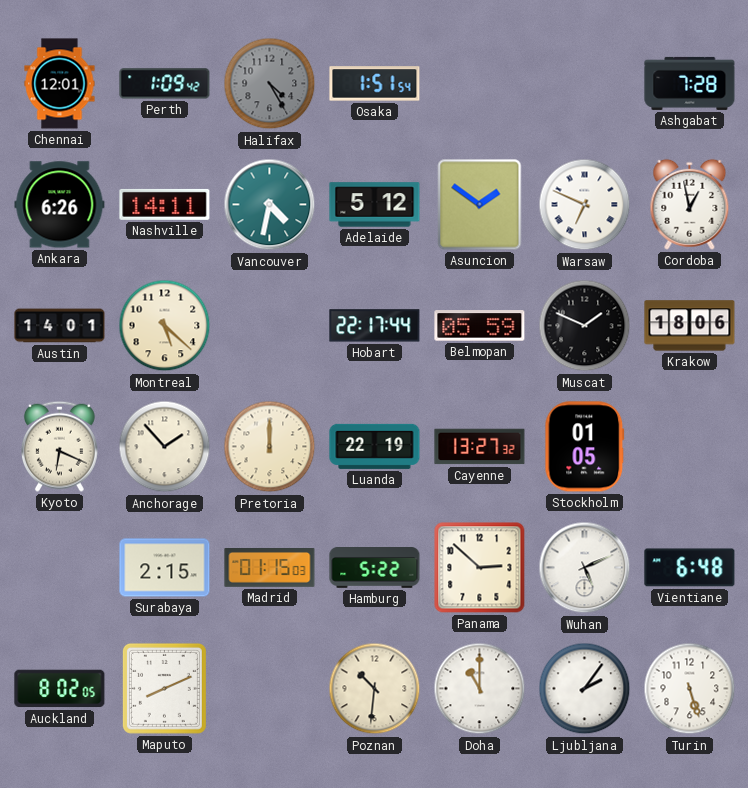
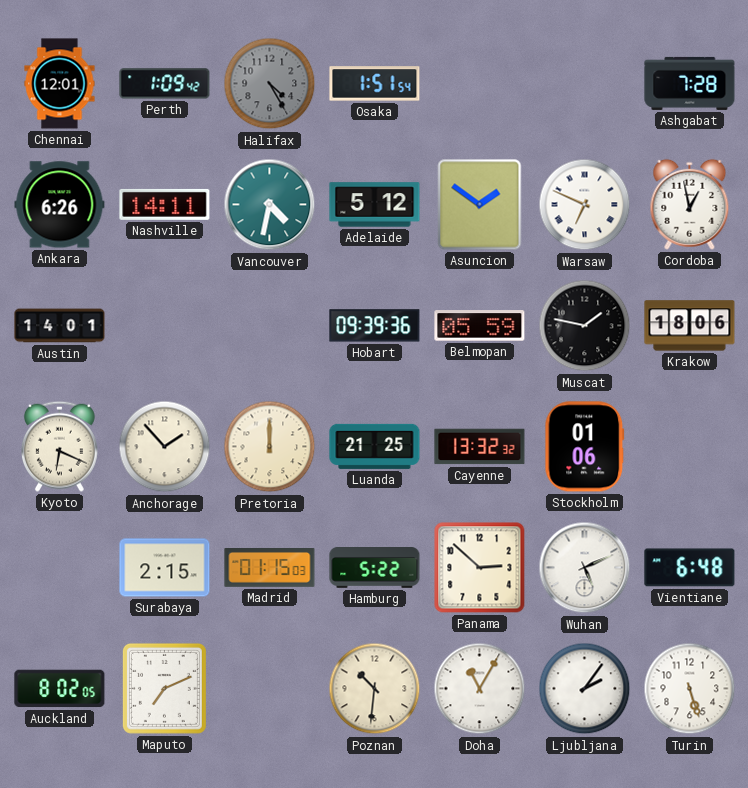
Montreal: 5:22 -> none
Hobart: 22:17 -> 09:39
Muscat: 1:49 -> 1:47
Luanda: 22:19 -> 21:25
Cayenne: 13:27 -> 13:32
Stockholm: 01:05 -> 01:06
Maputo: 8:11 -> 7:11
Doha: 11:00 -> 11:05
